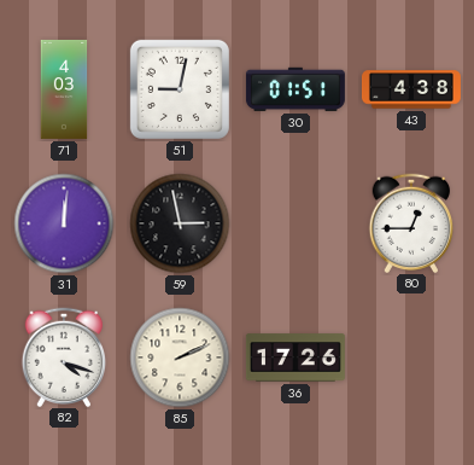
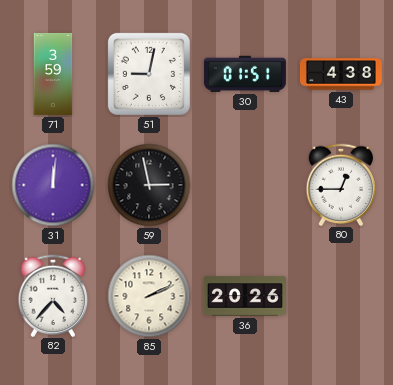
71: 4:03 -> 3:59
82: 4:18 -> 4:37
36: 17:26 -> 20:26
